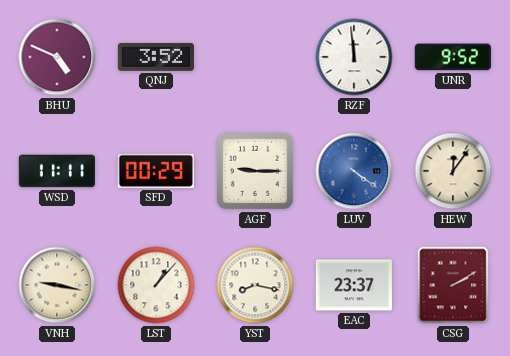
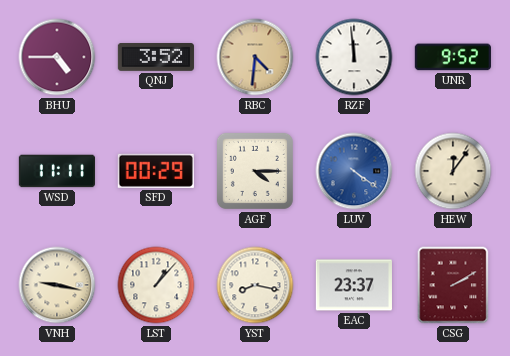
BHU: 4:49 -> 4:45
RBC: none -> 4:31
AGF: 9:15 -> 4:15
